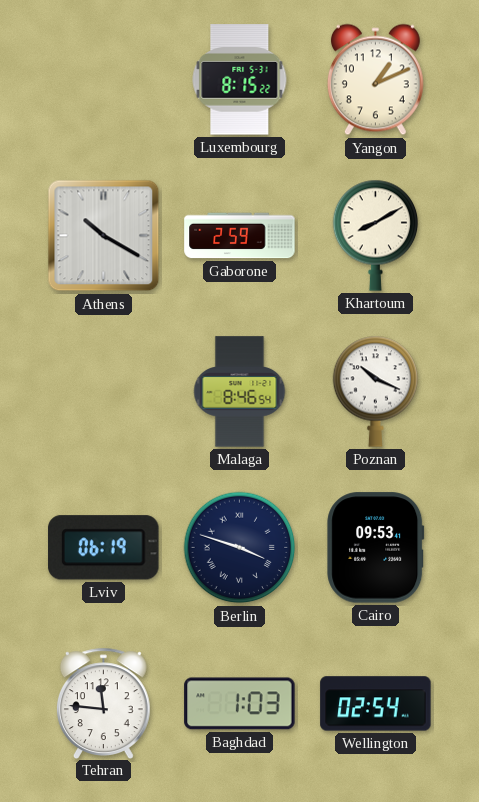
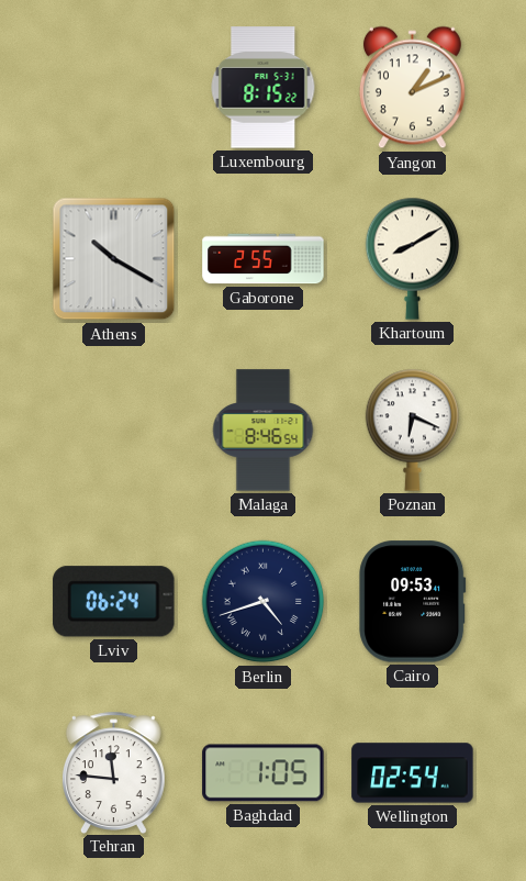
Gaborone: 2:59 -> 2:55
Poznan: 10:19 -> 6:19
Lviv: 06:19 -> 06:24
Berlin: 3:48 -> 4:42
Baghdad: 1:03 -> 1:05
